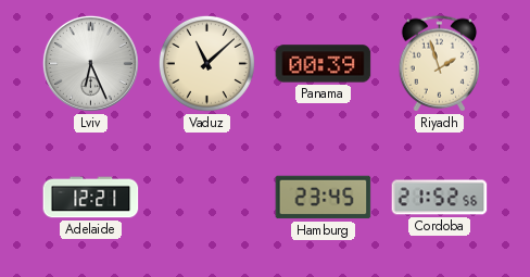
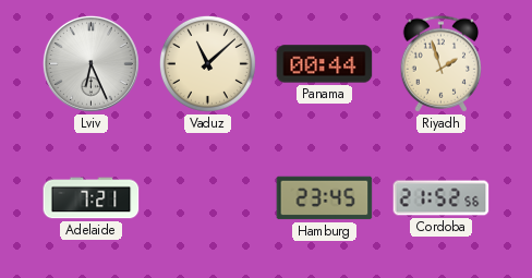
Panama: 00:39 -> 00:44
Adelaide: 12:21 -> 7:21
